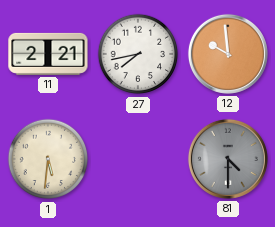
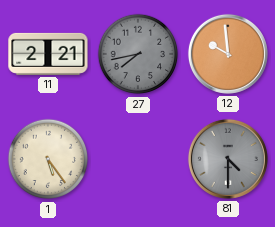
27 dial: white -> grey
1: 5:31 -> 5:24
